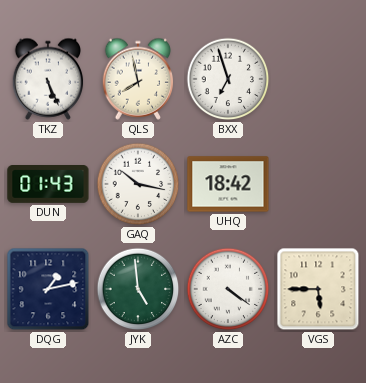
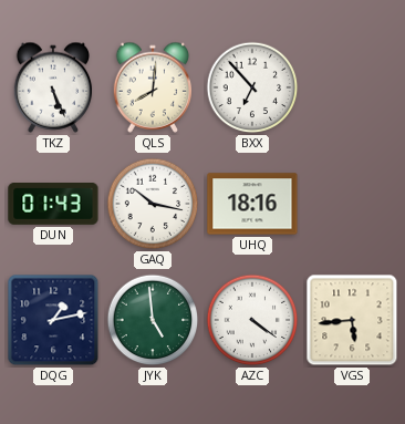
QLS: 7:58 -> 8:01
BXX: 6:57 -> 6:53
UHQ: 18:42 -> 18:16
VGS: 5:45 -> 5:44
